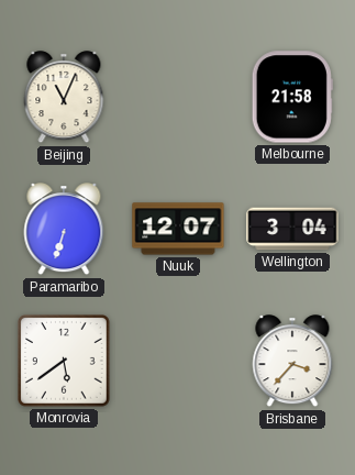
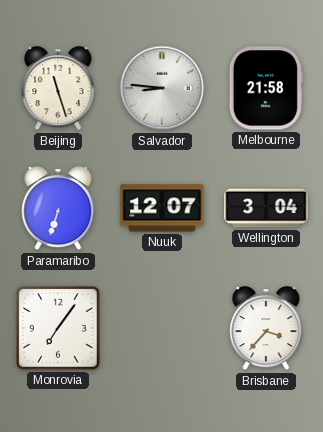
Beijing: 11:04 -> 11:27
Salvador: none -> 8:46
Monrovia: 5:39 -> 7:06
